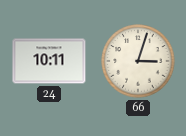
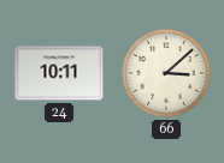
66: 3:03 -> 3:08
